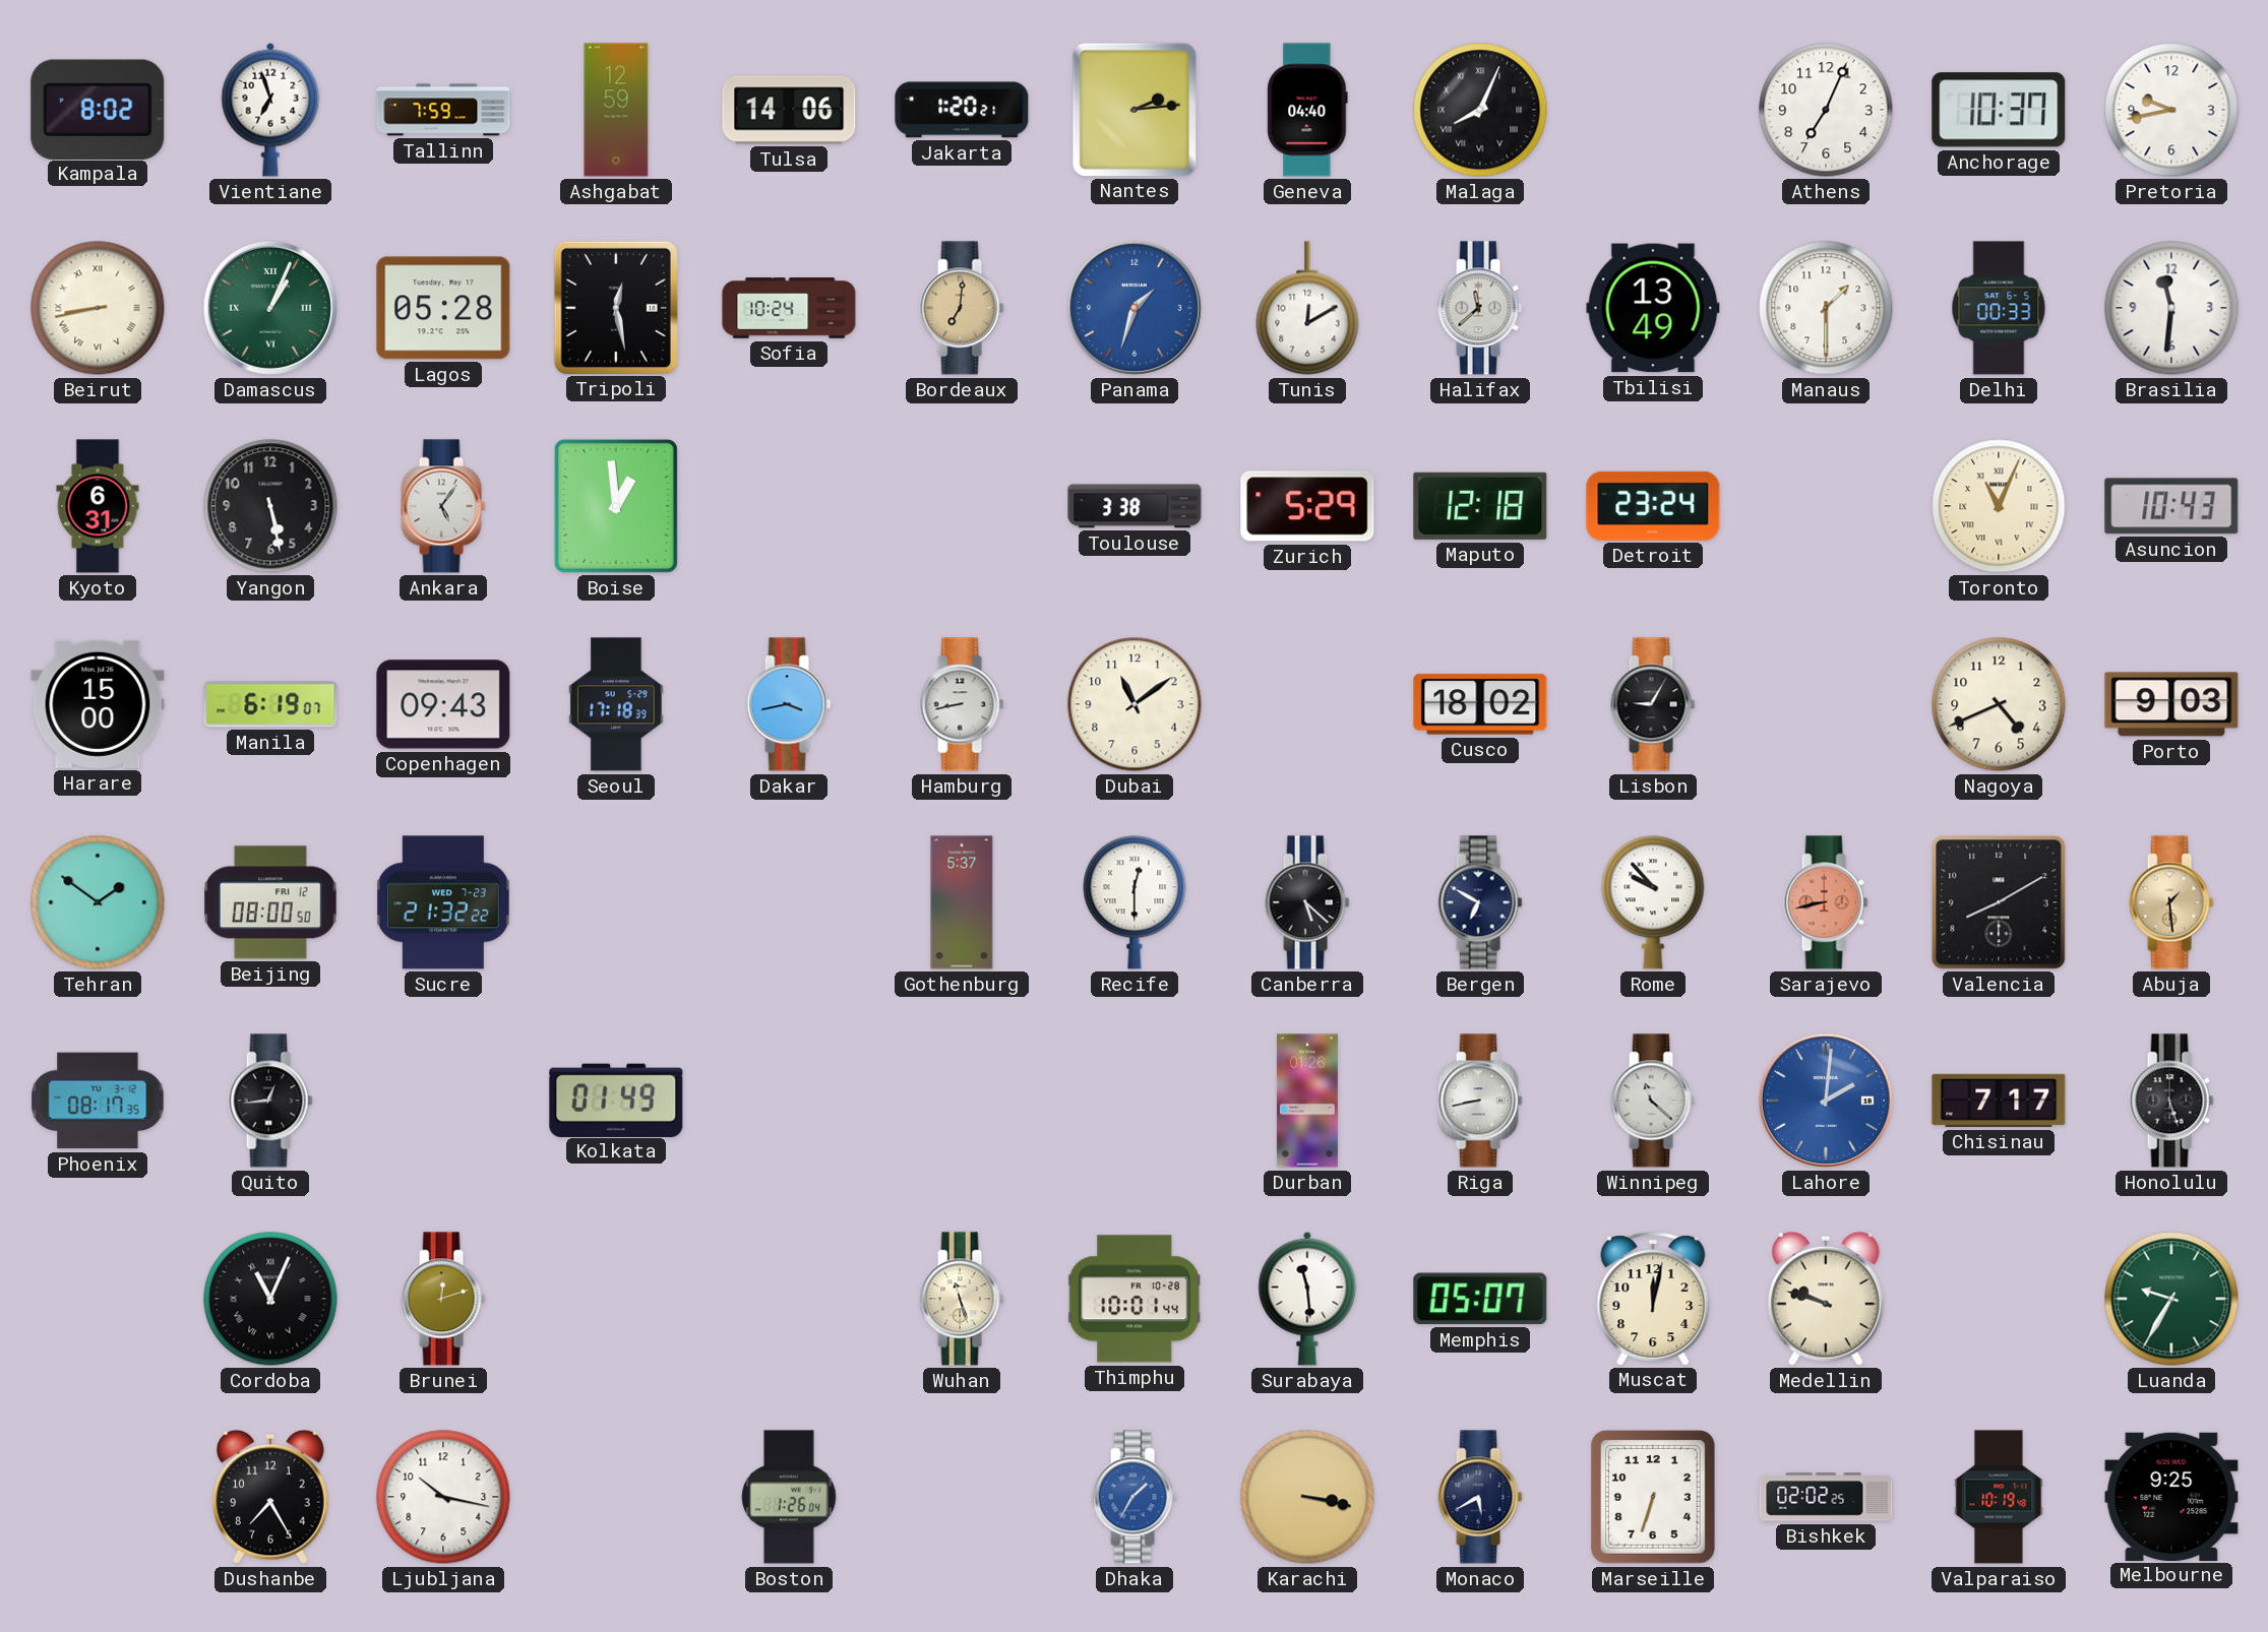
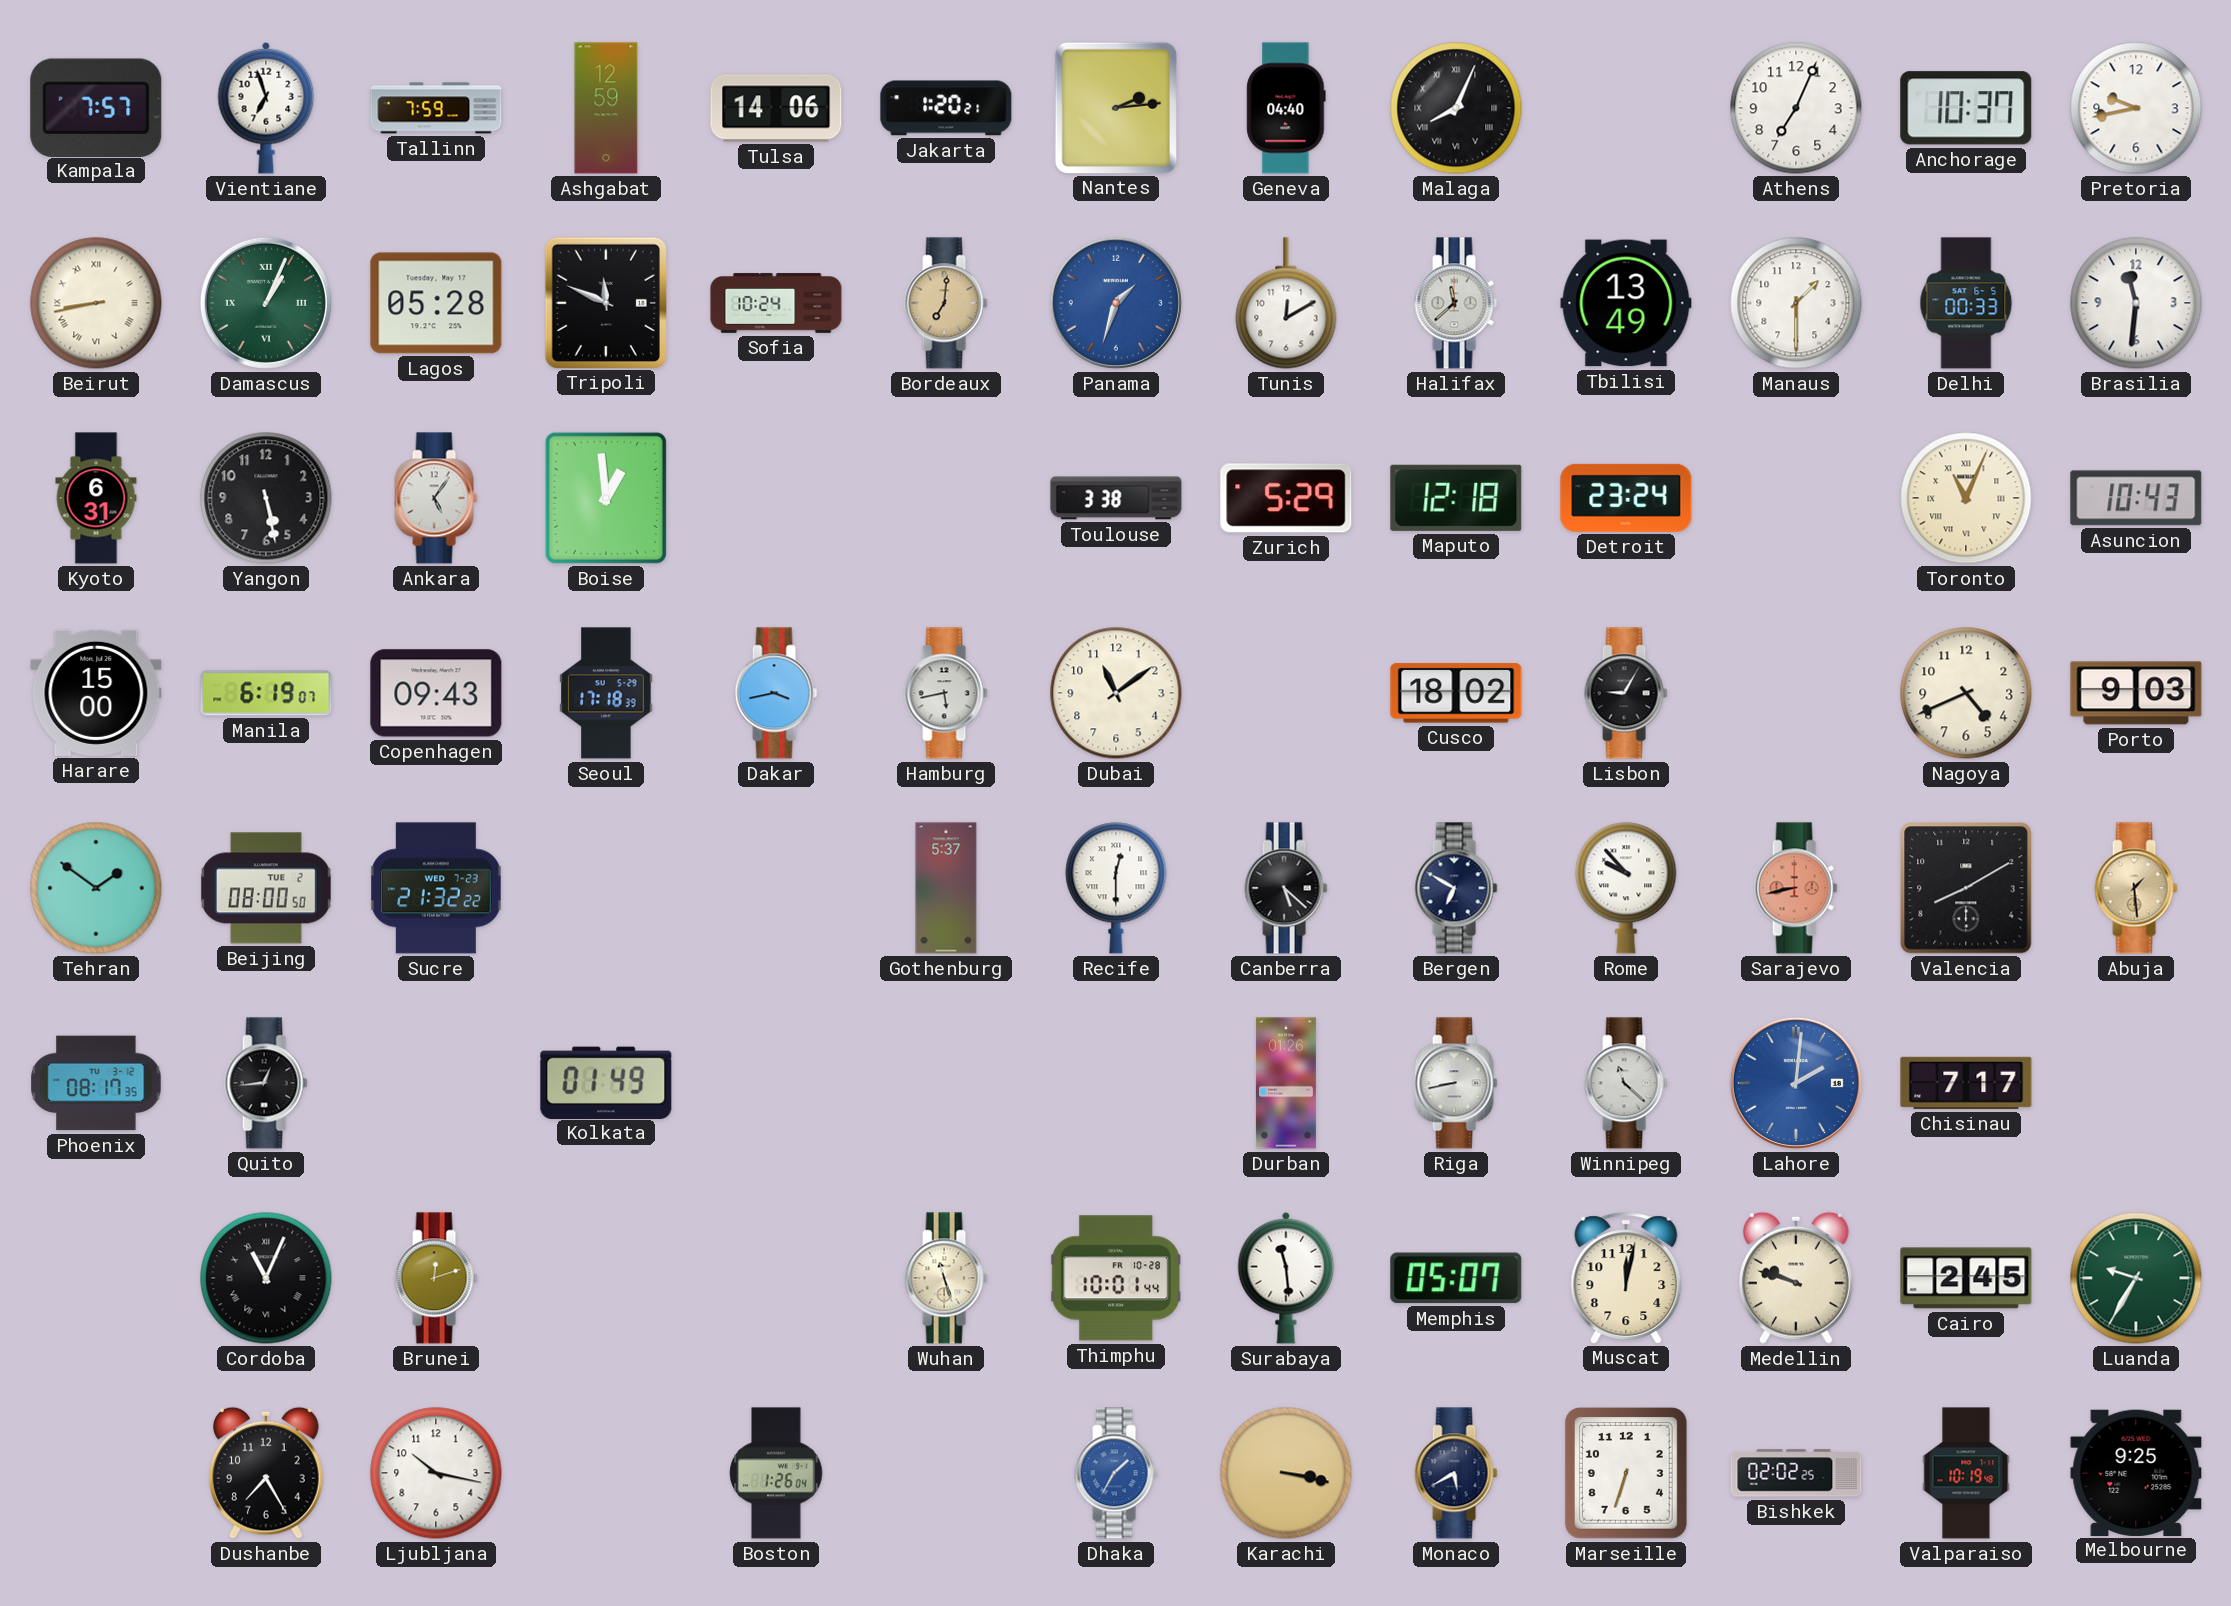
Kampala: 8:02 -> 7:57
Tripoli: 12:28 -> 11:49
Hamburg: 8:43 -> 5:43
Beijing date: FRI 12 -> TUE 2
Honolulu: 5:27 -> none
Cairo: none -> 2:45
